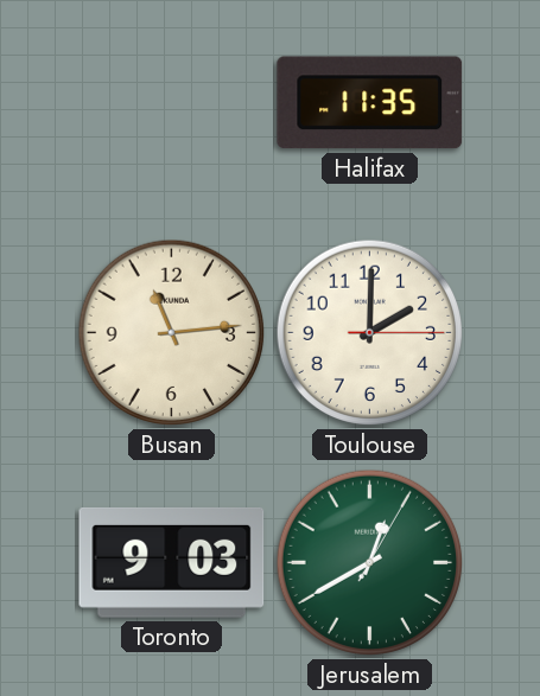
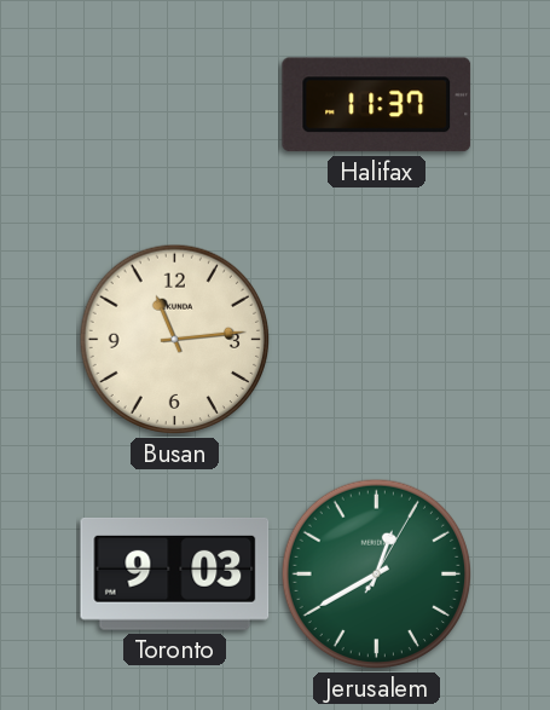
Halifax: 11:35 -> 11:37
Toulouse: 2:00 -> none
